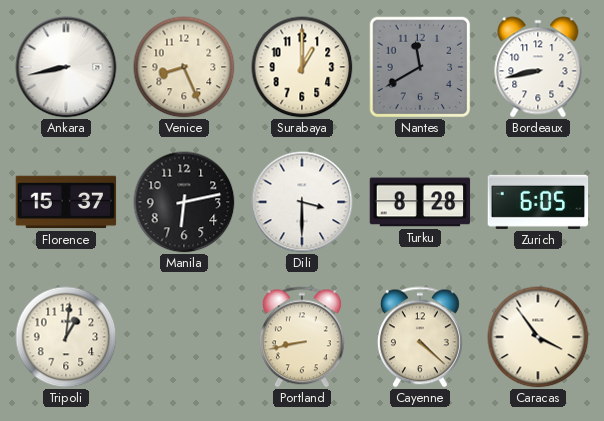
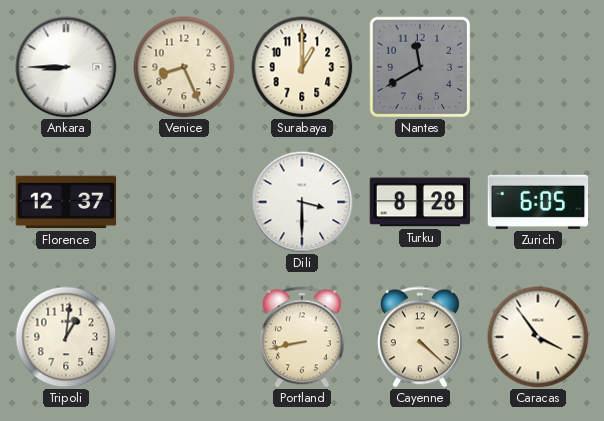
Ankara: 8:43 -> 8:45
Bordeaux: 8:43 -> none
Florence: 15:37 -> 12:37
Manila: 6:13 -> none
